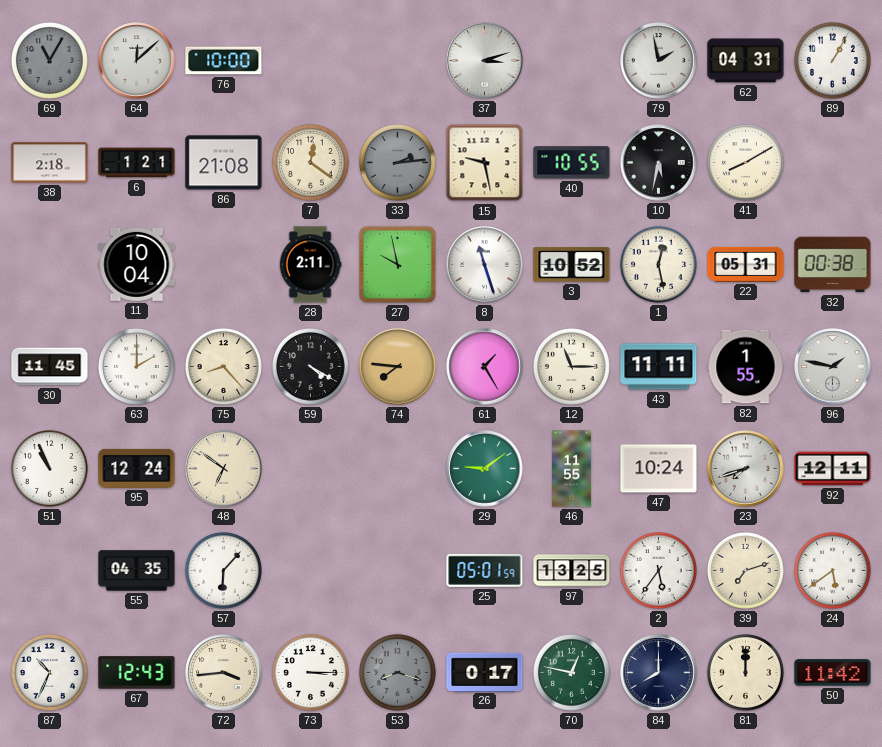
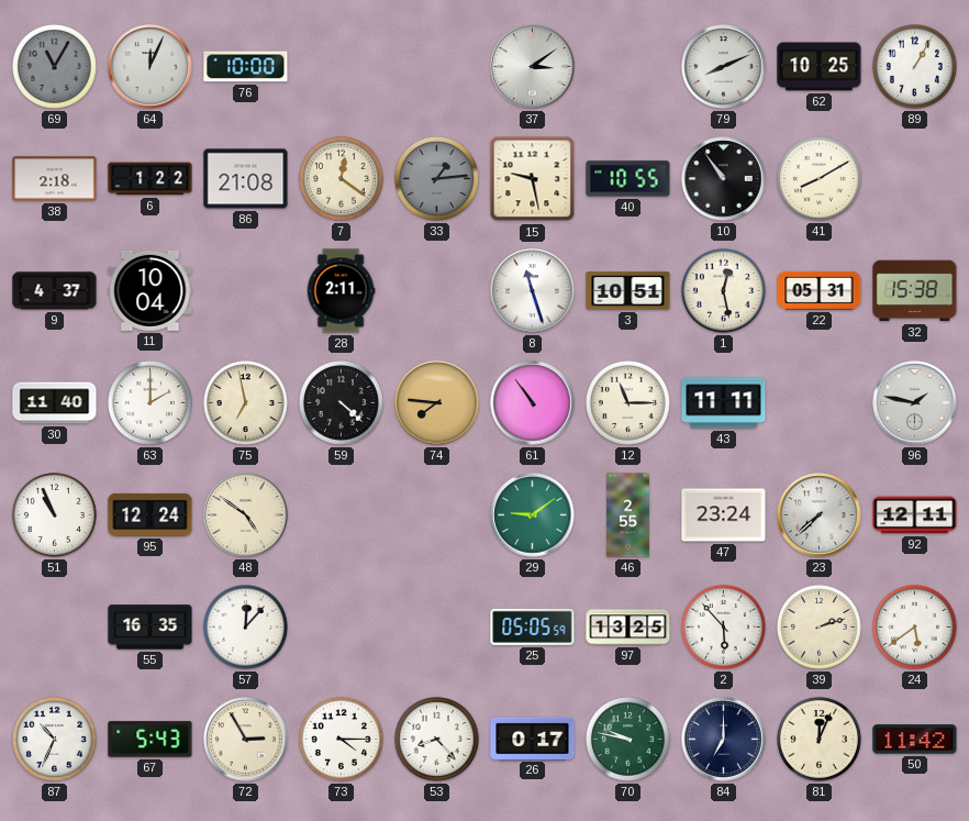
64: 12:08 -> 12:04
37: 3:12 -> 3:09
79: 1:58 -> 8:11
62: 04:31 -> 10:25
6: 1:21 -> 1:22
33: 2:14 -> 1:14
10: 5:32 -> 10:54
9: none -> 4:37
27: 9:58 -> none
3: 10:52 -> 10:51
32: 00:38 -> 15:38
30: 11:45 -> 11:40
75: 8:23 -> 6:58
59: 4:20 -> 4:22
61: 1:25 -> 10:54
82: 1:55 -> none
48: 6:51 -> 4:51
46: 11:55 -> 2:55
47: 10:24 -> 23:24
23: 7:42 -> 7:38
55: 04:35 -> 16:35
57: 6:07 -> 12:07
25: 05:01 -> 05:05
2: 5:36 -> 5:53
39: 7:12 -> 2:12
67: 12:43 -> 5:43
72: 3:44 -> 2:55
73: 3:15 -> 4:15
53: 8:18 -> 8:23
53 dial: grey -> white
70: 12:47 -> 9:47
84: 8:00 -> 7:00
81: 12:00 -> 12:04
